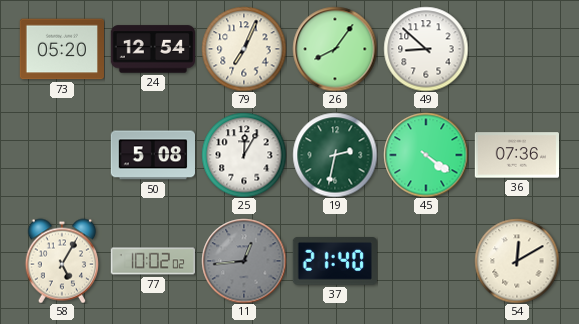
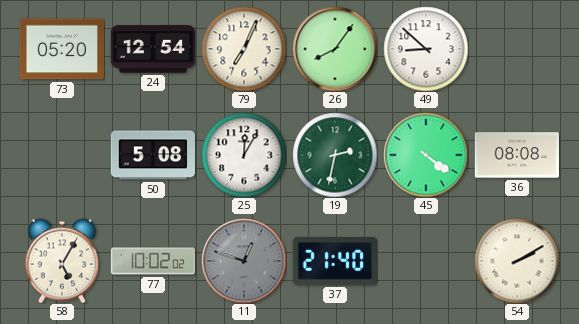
36: 07:36 -> 08:08
11: 12:44 -> 12:48
54: 12:10 -> 2:10
